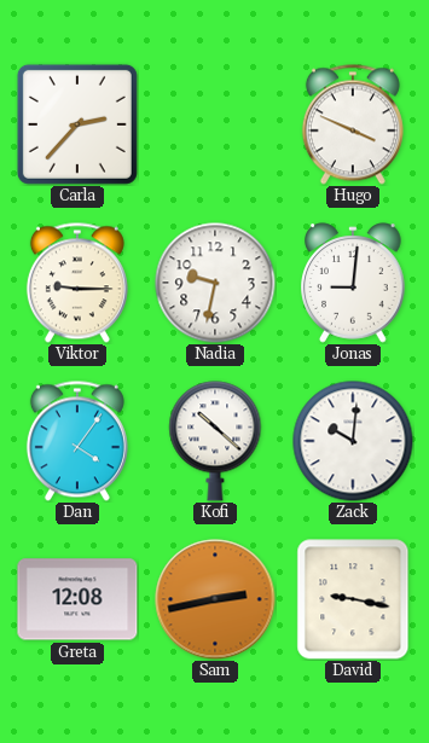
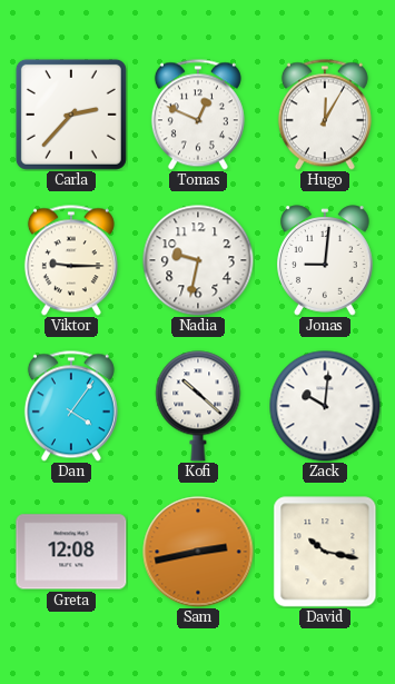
Tomas: none -> 12:49
Hugo: 3:49 -> 12:05
David: 9:17 -> 10:17
